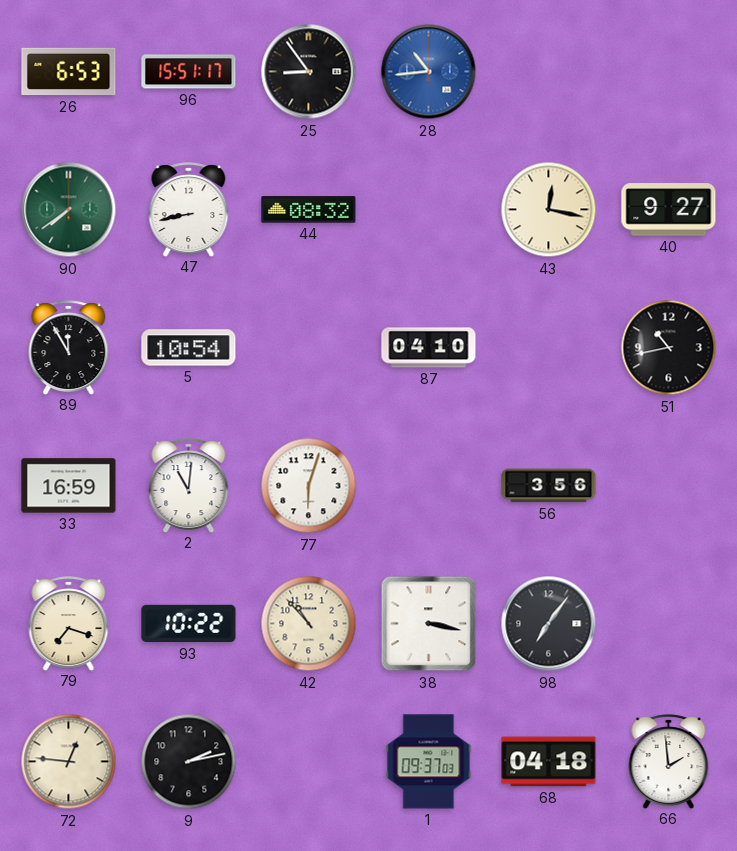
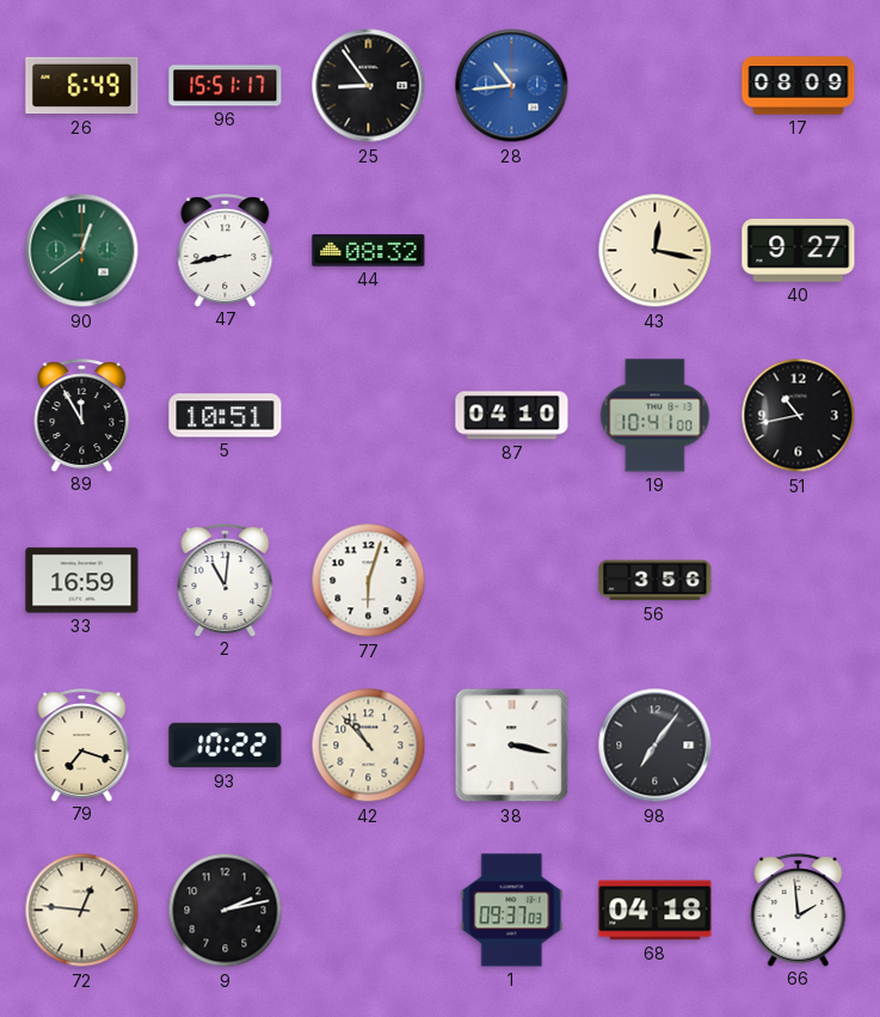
26: 6:53 -> 6:49
17: none -> 08:09
90: 7:39 -> 12:39
5: 10:54 -> 10:51
19: none -> 10:41
